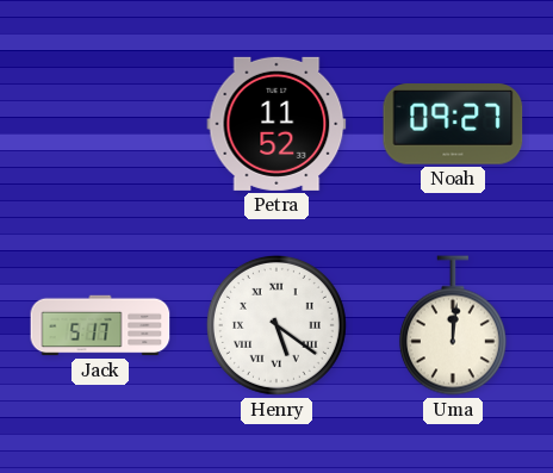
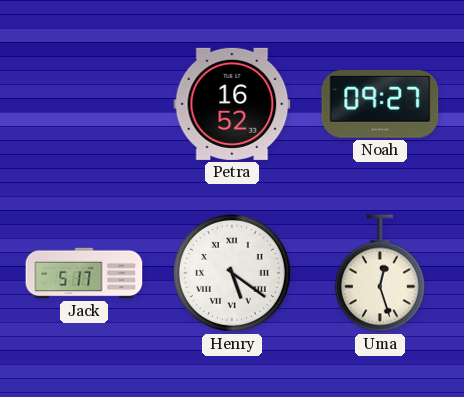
Petra: 11:52 -> 16:52
Uma: 12:01 -> 12:27
